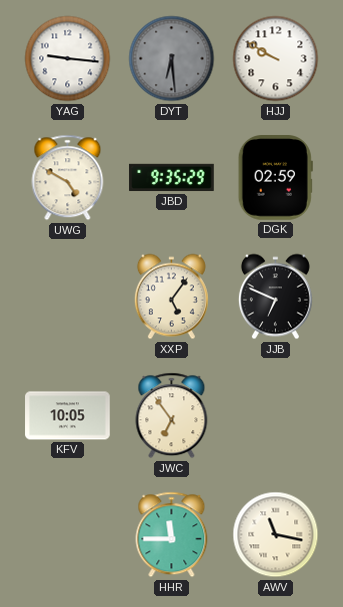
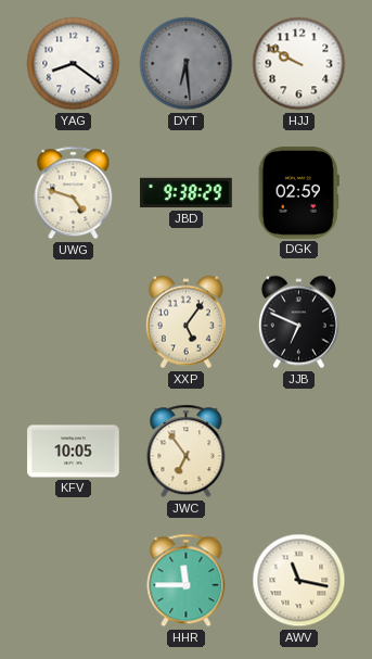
YAG: 9:16 -> 8:21
UWG: 4:50 -> 4:48
JBD: 9:35 -> 9:38
